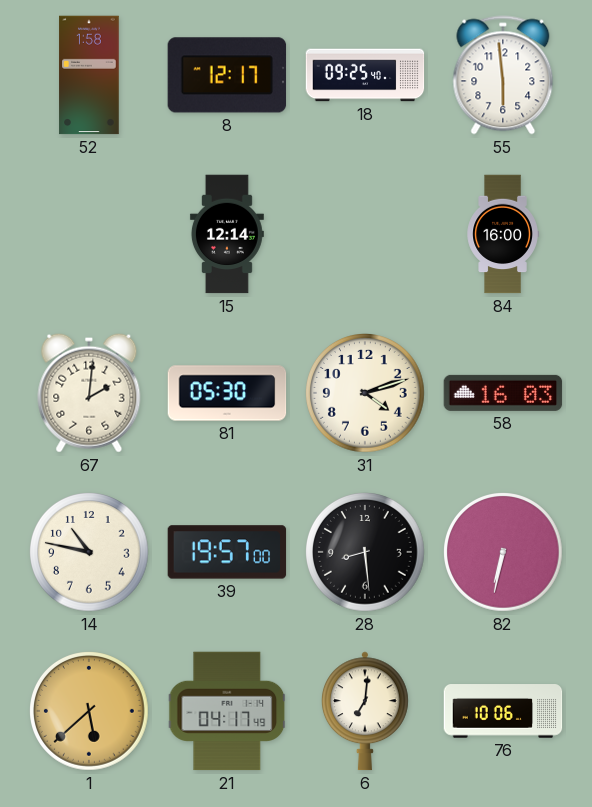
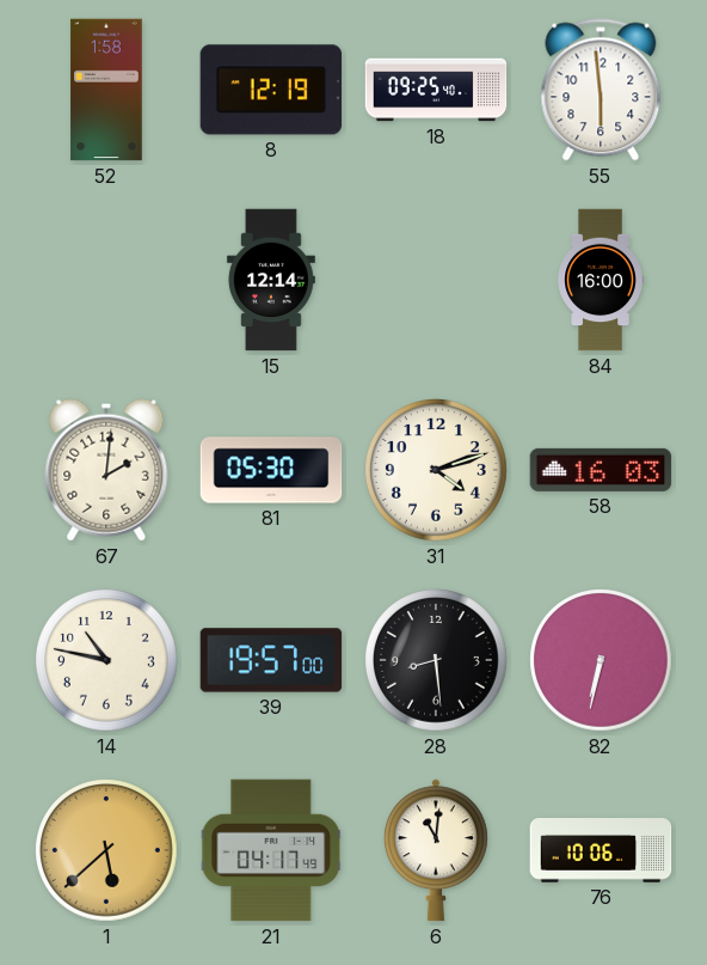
8: 12:17 -> 12:19
6: 7:01 -> 11:01
